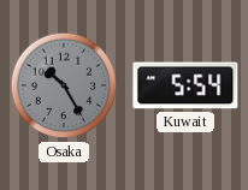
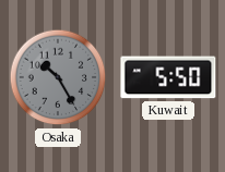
Kuwait: 5:54 -> 5:50
